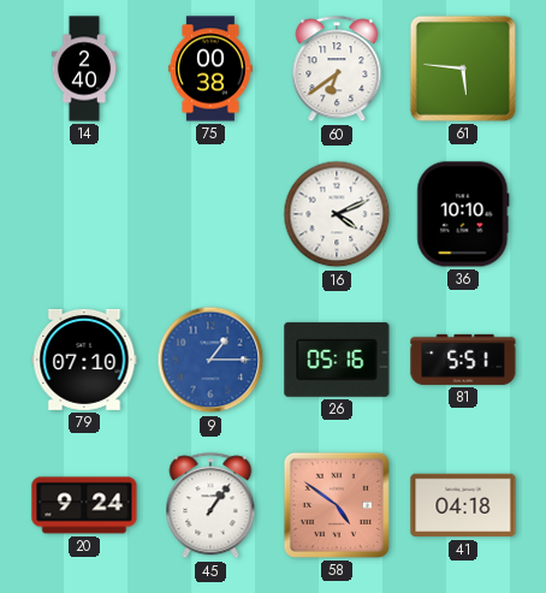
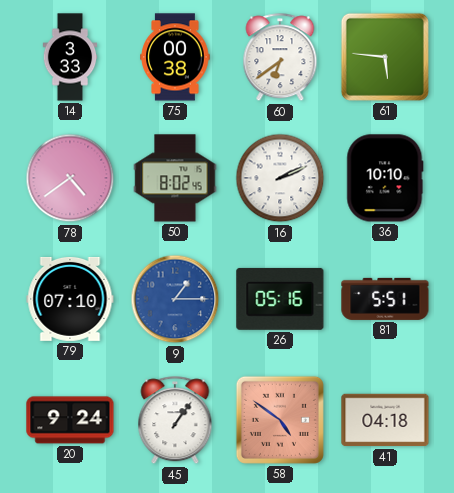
14: 2:40 -> 3:33
78: none -> 4:39
50: none -> 8:02
16: 4:11 -> 2:11
